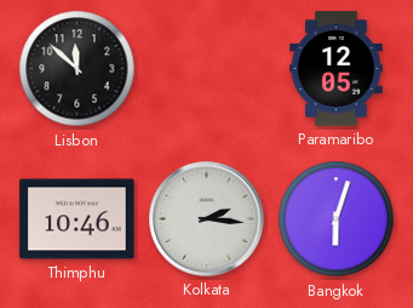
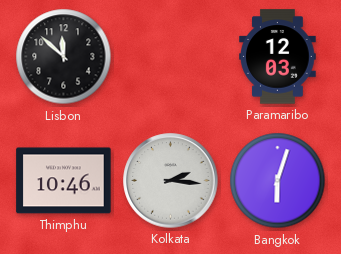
Paramaribo: 12:05 -> 12:03
